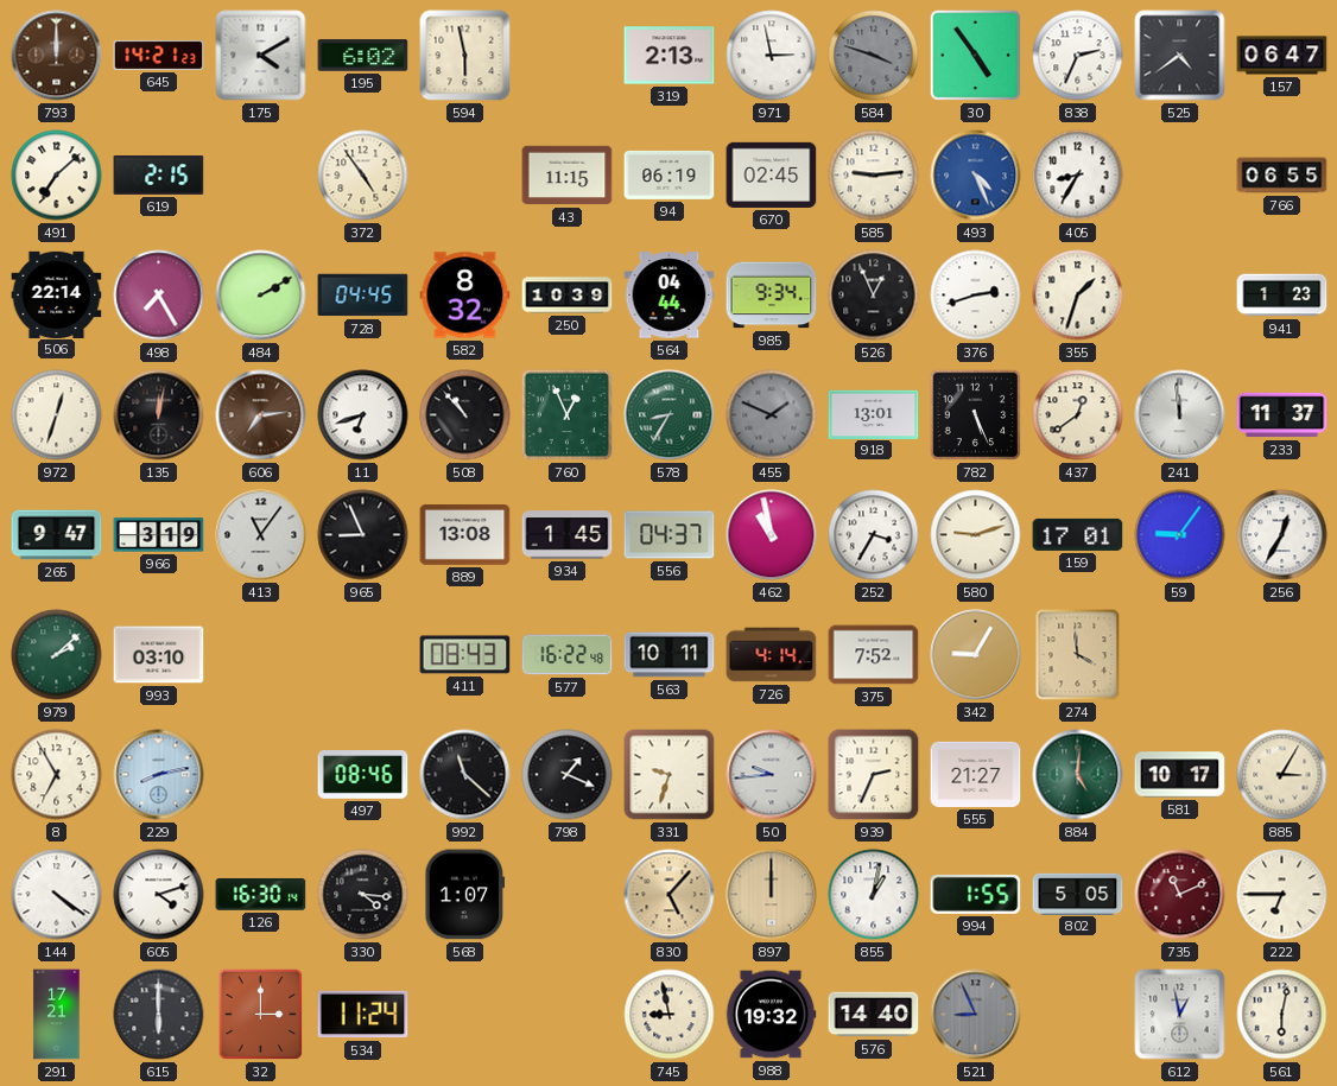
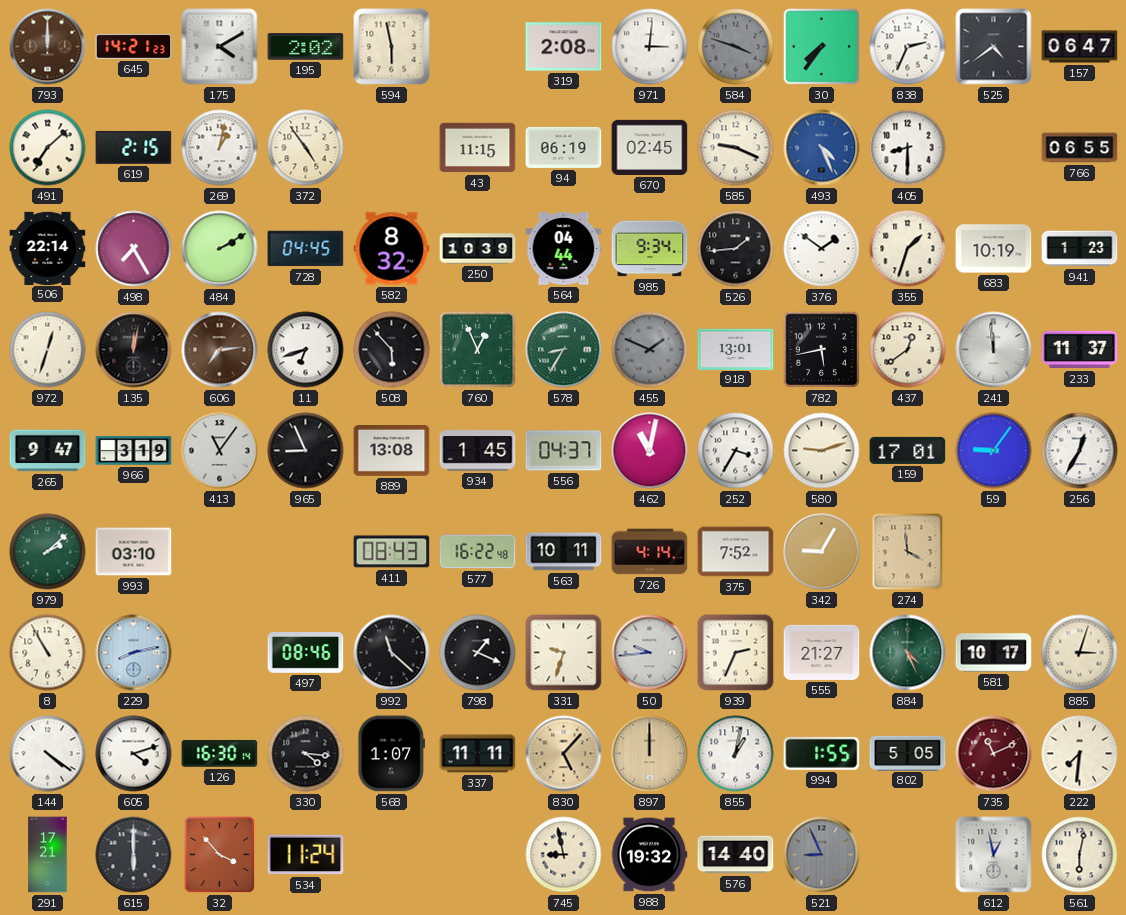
195: 6:02 -> 2:02
319: 2:13 -> 2:08
971: 2:58 -> 3:01
30: 4:54 -> 7:36
269: none -> 1:02
585: 9:14 -> 9:19
405: 8:35 -> 8:30
526: 12:56 -> 1:44
376: 2:42 -> 1:51
683: none -> 10:19
508: 10:53 -> 5:53
782: 5:26 -> 5:43
462: 10:58 -> 11:02
8: 6:55 -> 10:55
884: 5:01 -> 4:26
885: 3:05 -> 3:03
337: none -> 11:11
222: 6:45 -> 7:31
32: 3:00 -> 3:53
